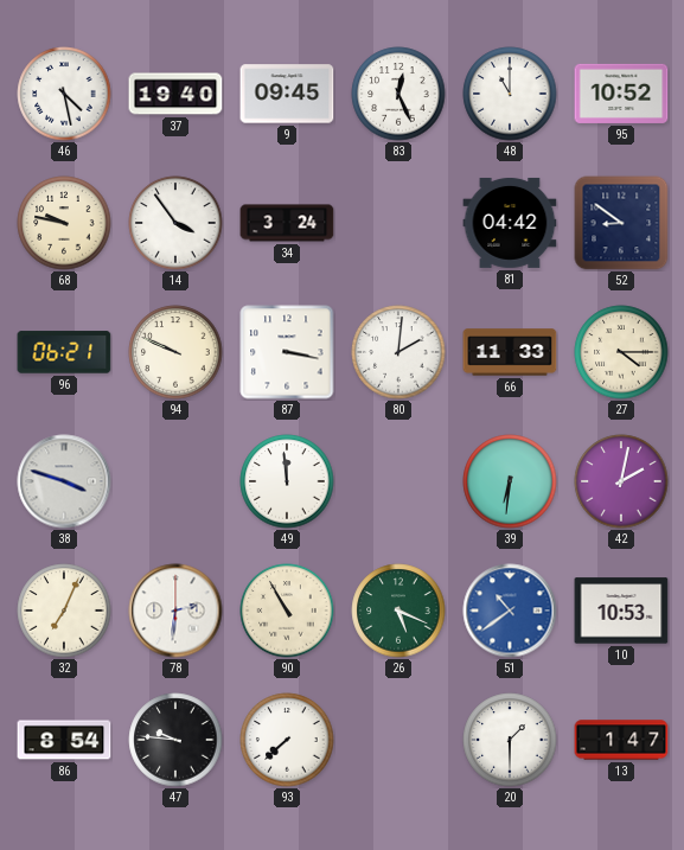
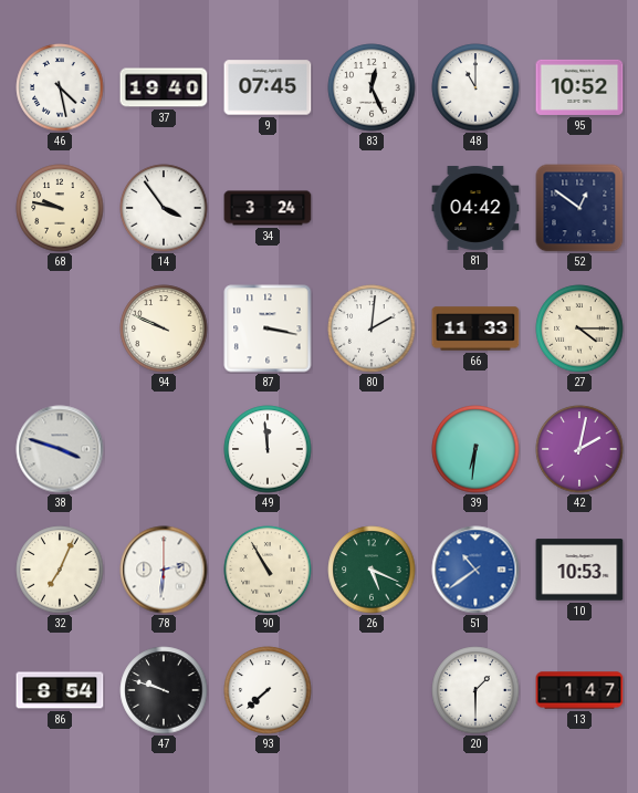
9: 09:45 -> 07:45
52: 8:51 -> 12:51
96: 06:21 -> none
47: 9:46 -> 9:48
